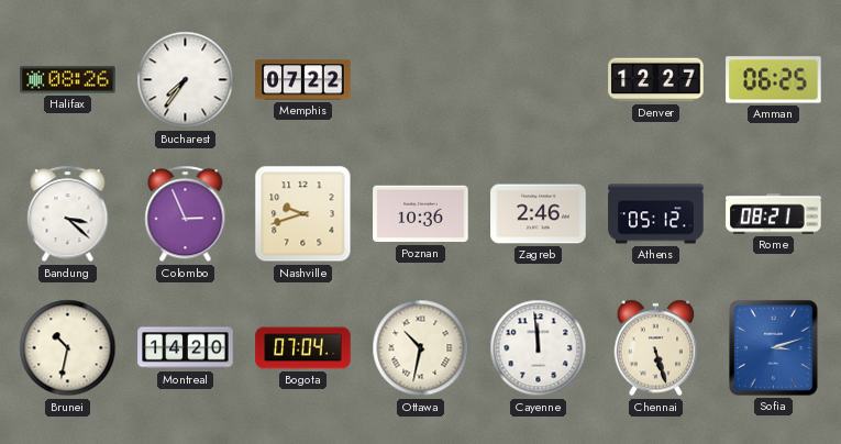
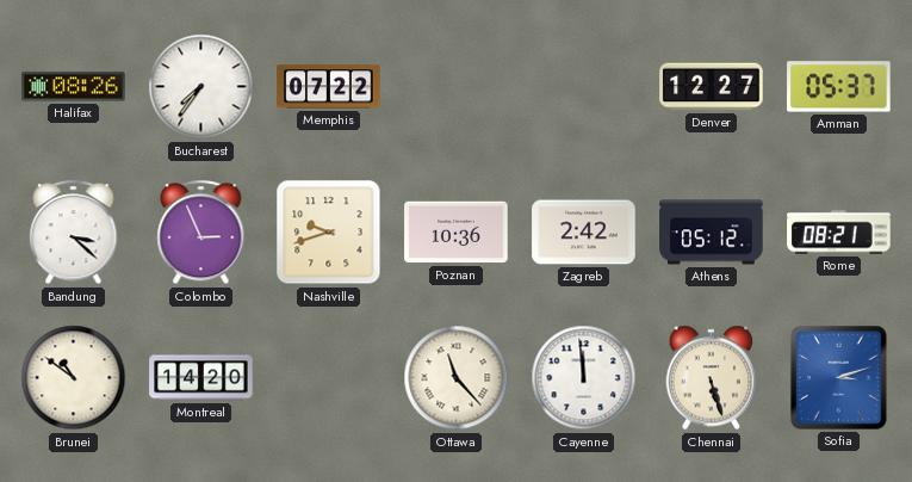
Amman: 06:25 -> 05:37
Zagreb: 2:46 -> 2:42
Brunei: 10:32 -> 10:51
Bogota: 07:04 -> none
Ottawa: 10:32 -> 11:23
